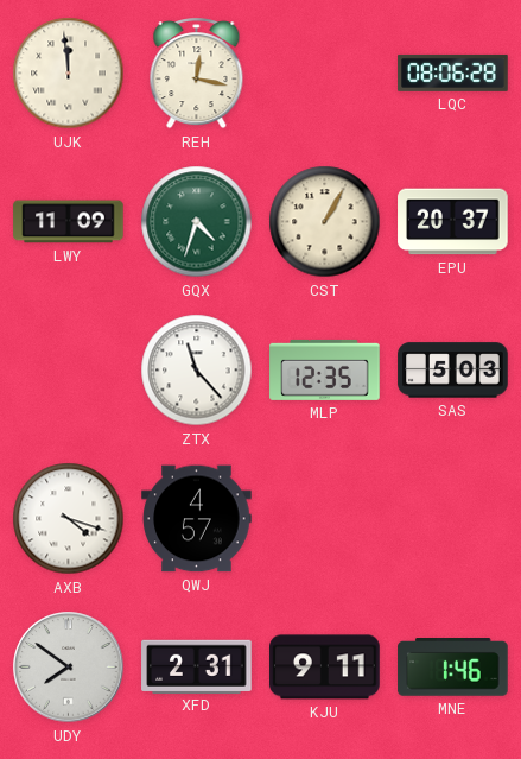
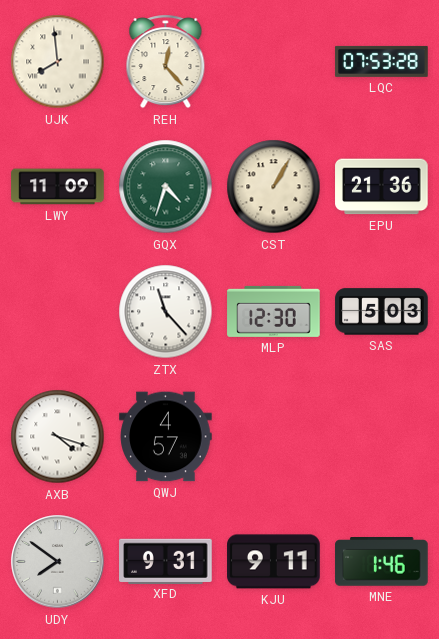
UJK: 11:59 -> 7:59
REH: 12:17 -> 12:23
LQC: 08:06 -> 07:53
EPU: 20:37 -> 21:36
MLP: 12:35 -> 12:30
XFD: 2:31 -> 9:31
